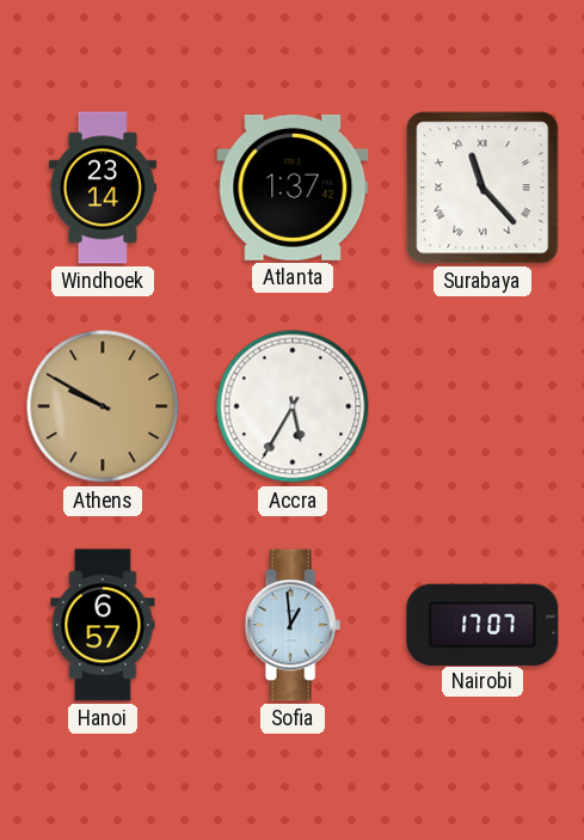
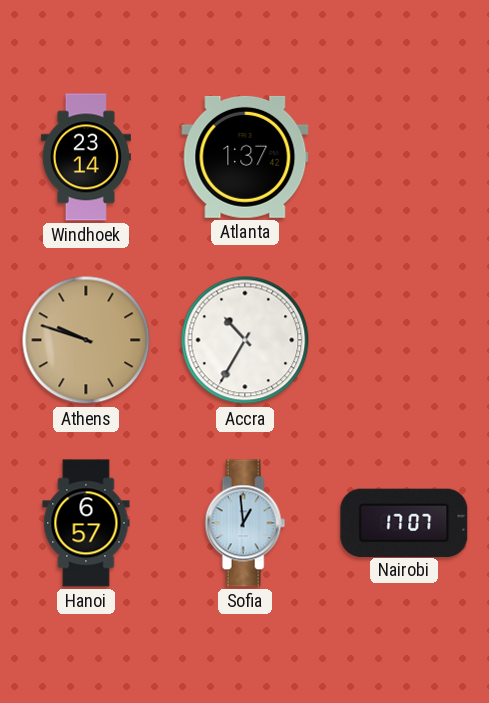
Surabaya: 11:23 -> none
Athens: 9:50 -> 9:48
Accra: 5:35 -> 10:35
